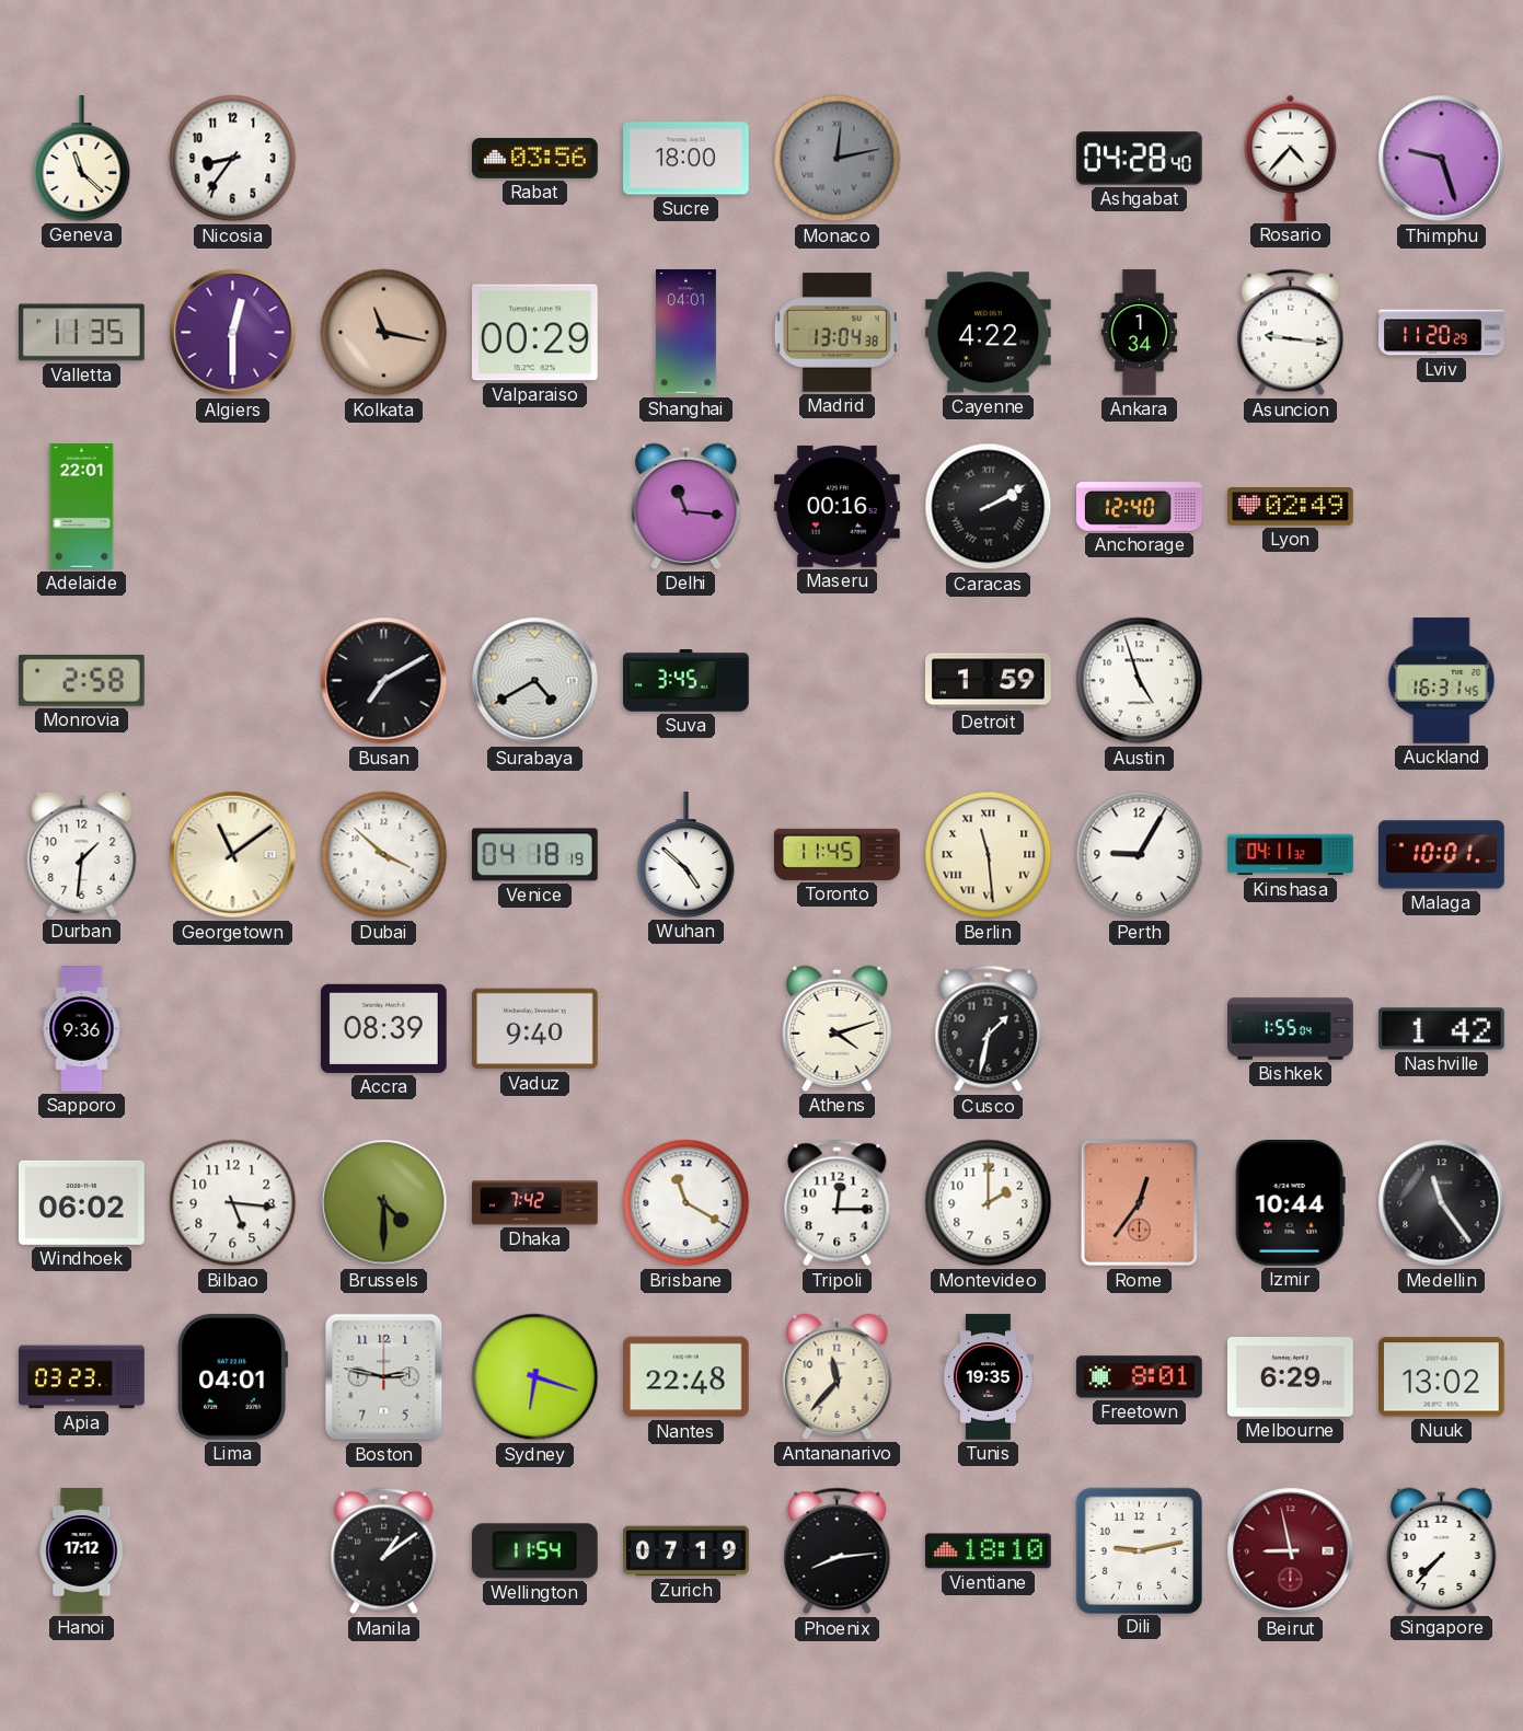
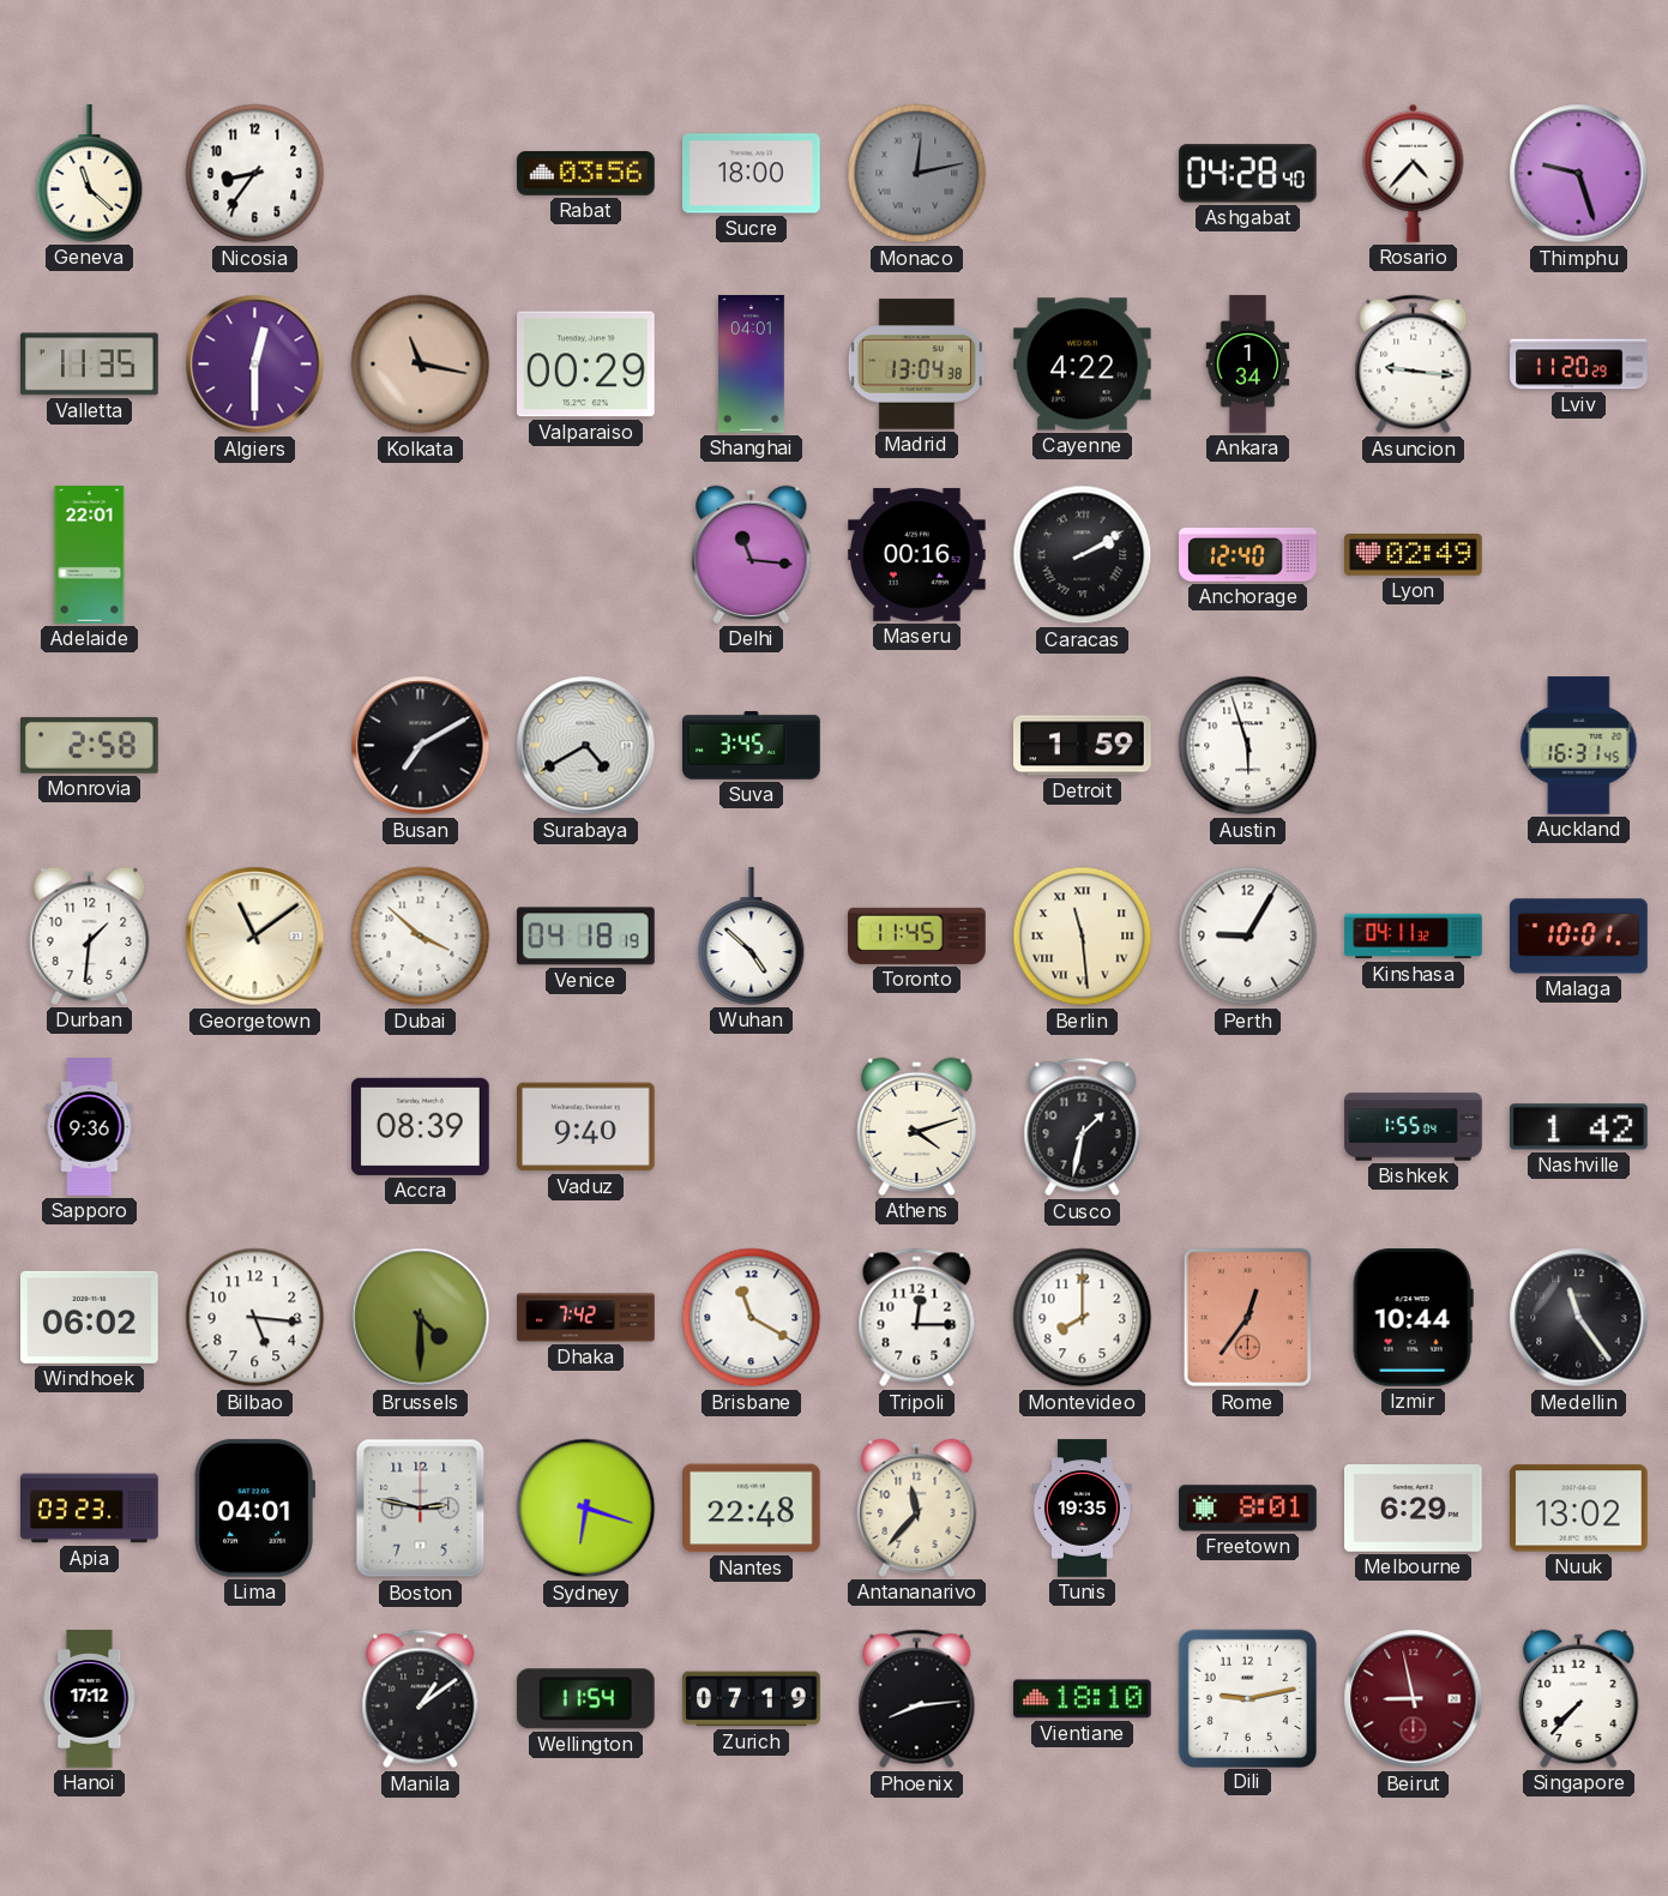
Austin: 4:57 -> 5:57
Montevideo: 2:00 -> 8:00
